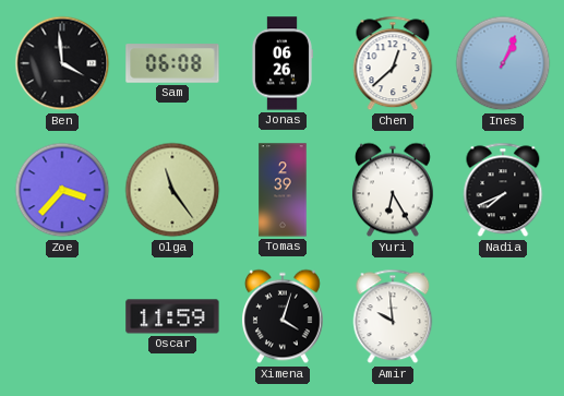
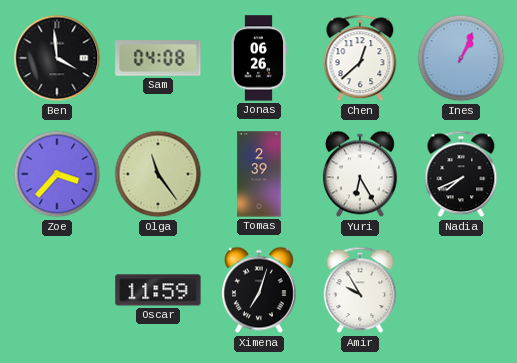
Sam: 06:08 -> 04:08
Ximena: 4:03 -> 7:03
Amir: 9:59 -> 9:55
